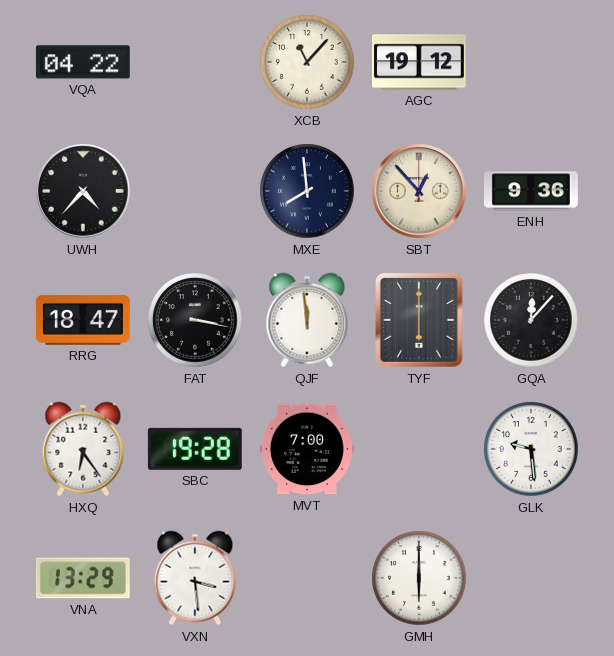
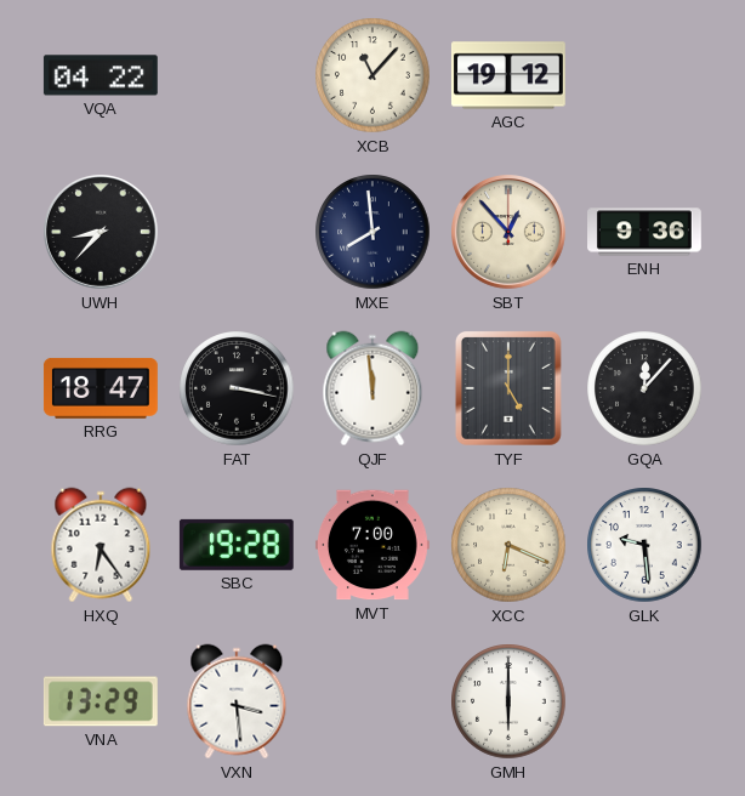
UWH: 4:37 -> 8:37
TYF: 6:00 -> 5:00
XCC: none -> 6:19
